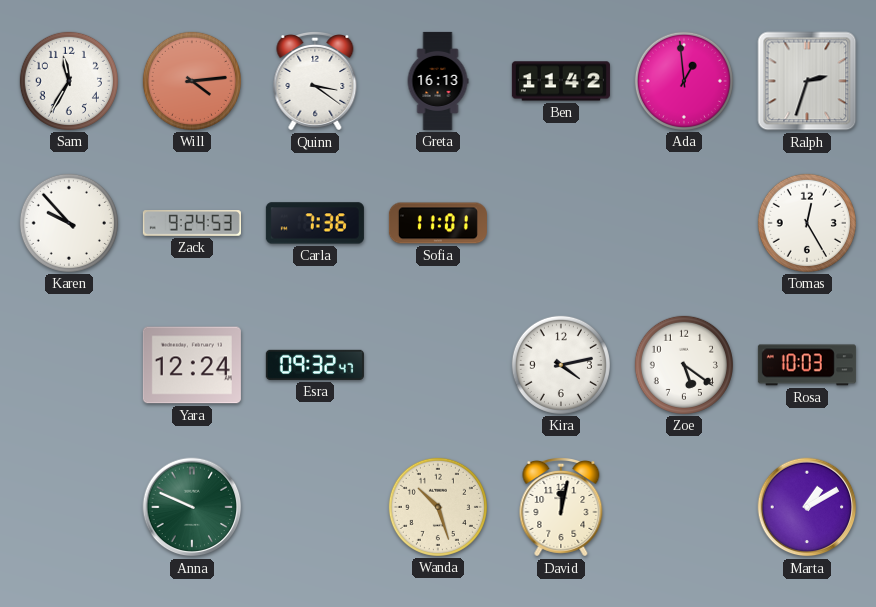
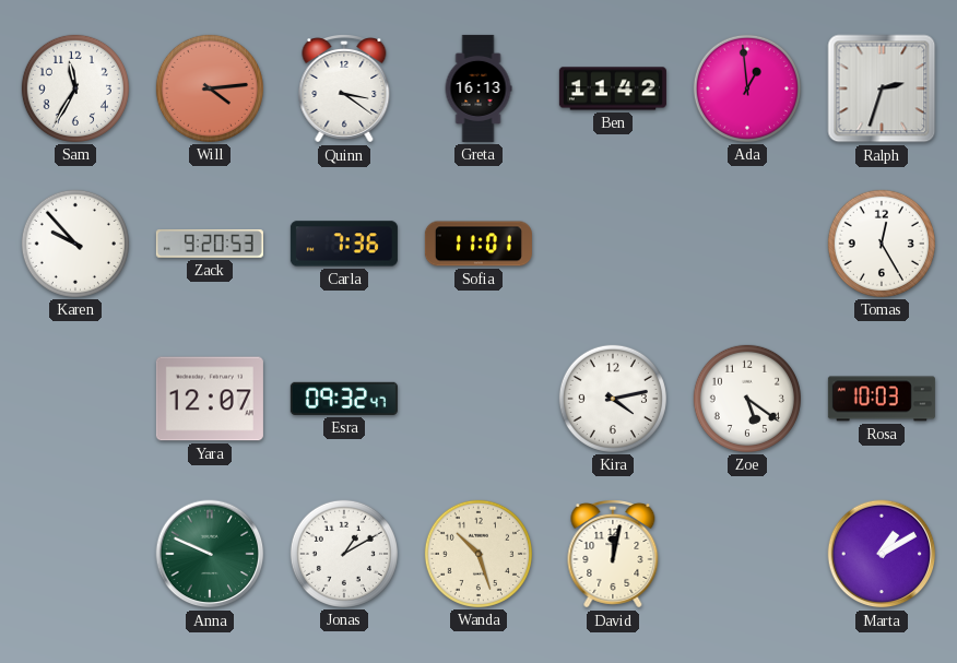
Zack: 9:24 -> 9:20
Yara: 12:24 -> 12:07
Jonas: none -> 1:10
